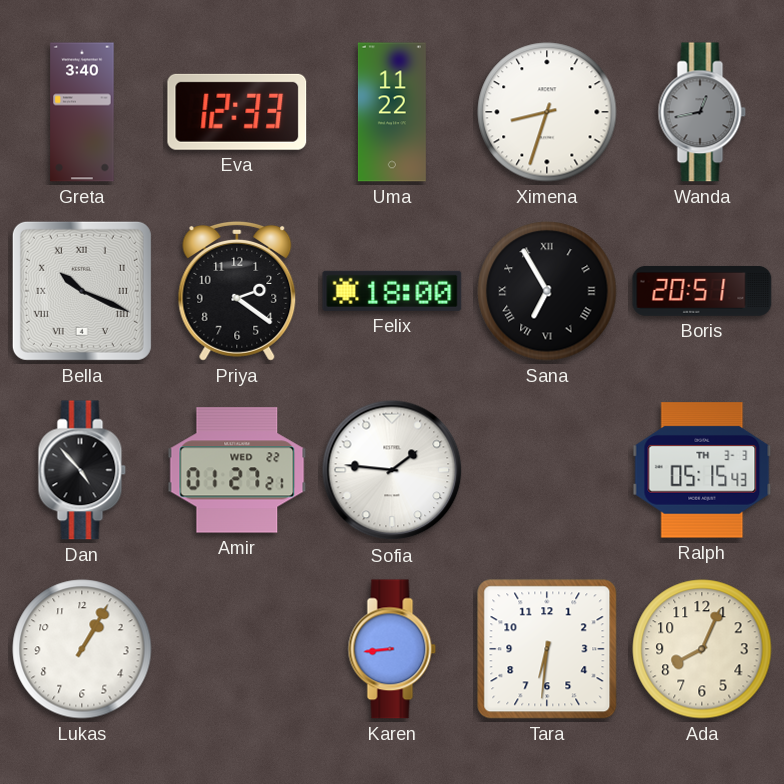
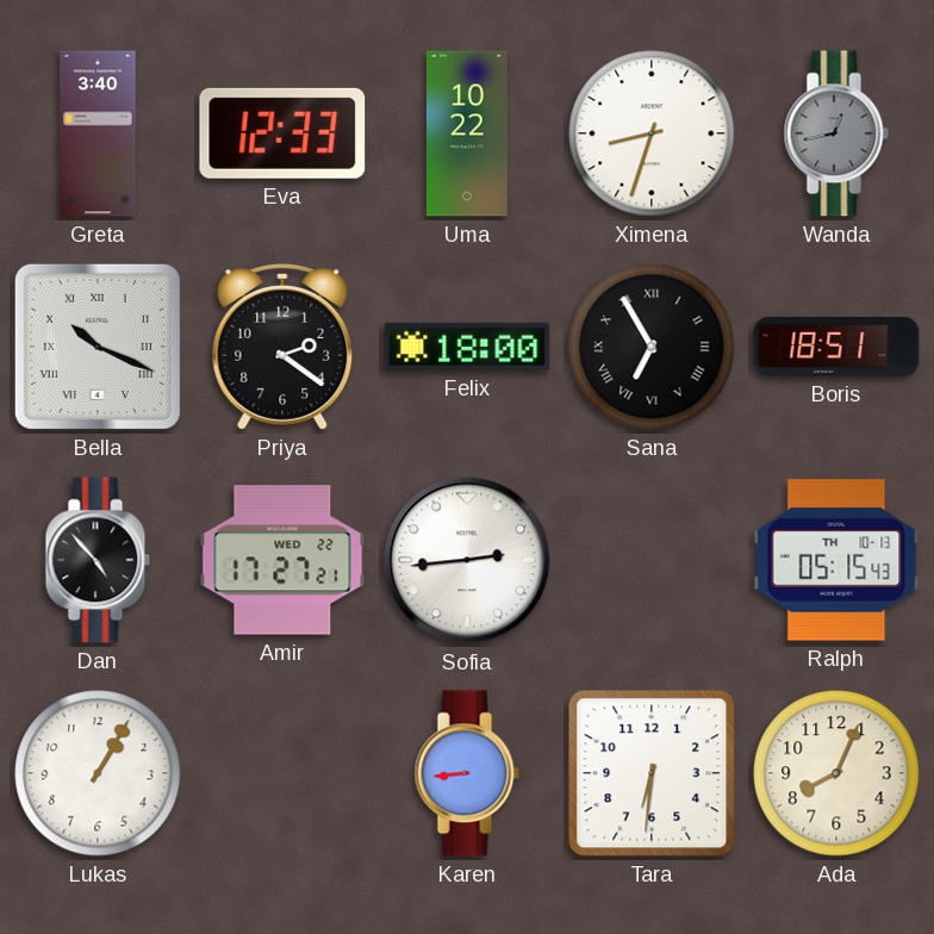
Uma: 11:22 -> 10:22
Boris: 20:51 -> 18:51
Amir: 01:27 -> 17:27
Sofia: 1:46 -> 2:44
Ralph date: TH 3-3 -> TH 10-13
